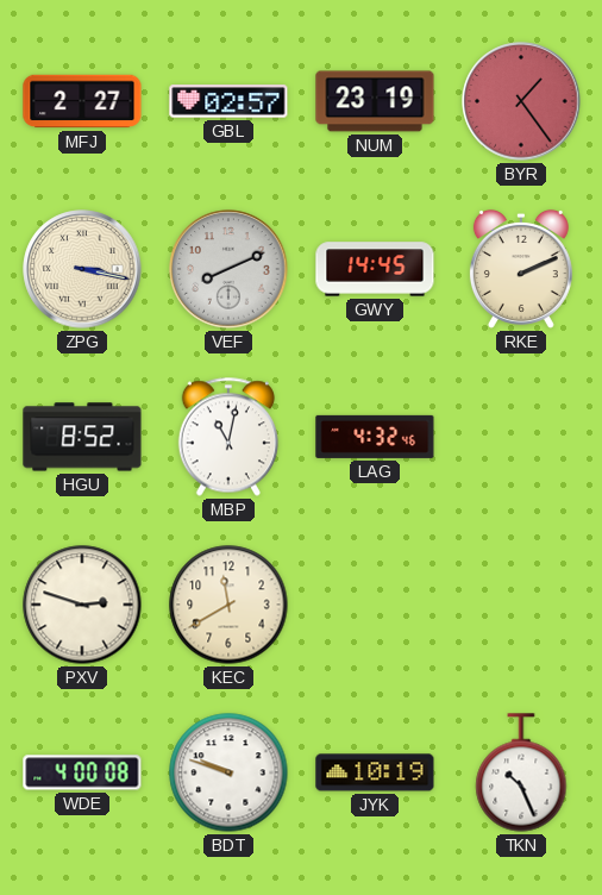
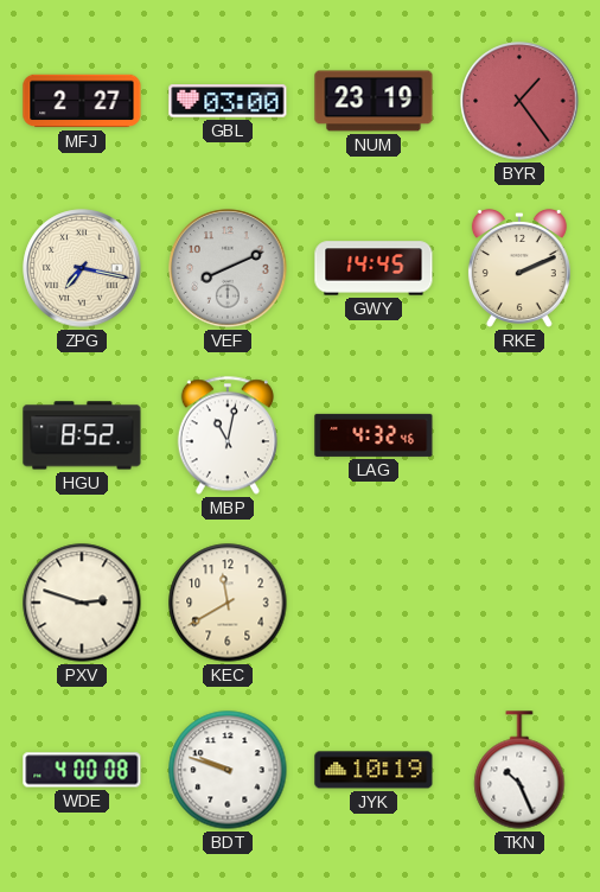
GBL: 02:57 -> 03:00
ZPG: 3:17 -> 7:17
